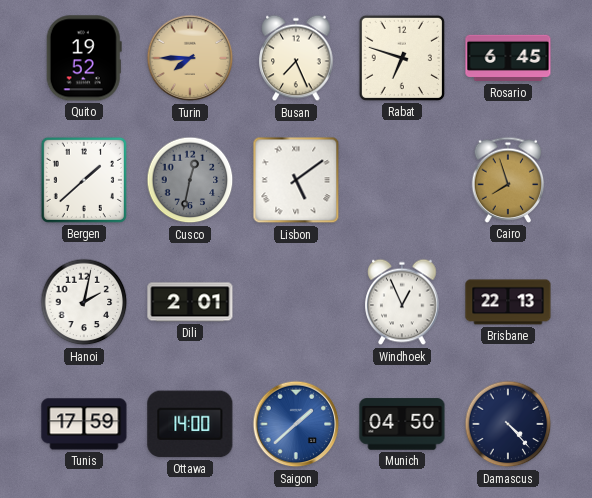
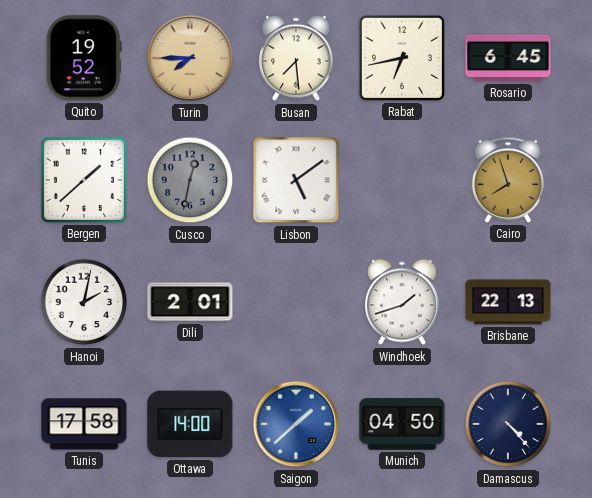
Busan: 7:26 -> 7:29
Rabat: 6:48 -> 6:43
Windhoek: 12:56 -> 1:42
Tunis: 17:59 -> 17:58
